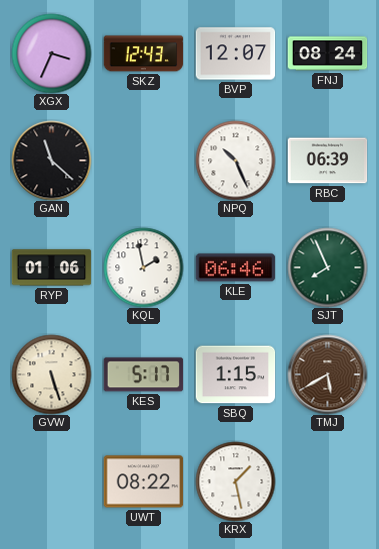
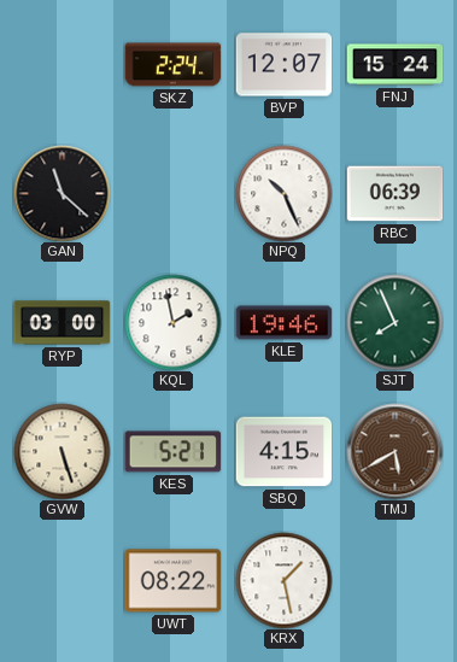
XGX: 3:34 -> none
SKZ: 12:43 -> 2:24
FNJ: 08:24 -> 15:24
RYP: 01:06 -> 03:00
KLE: 06:46 -> 19:46
KES: 5:17 -> 5:21
SBQ: 1:15 -> 4:15
